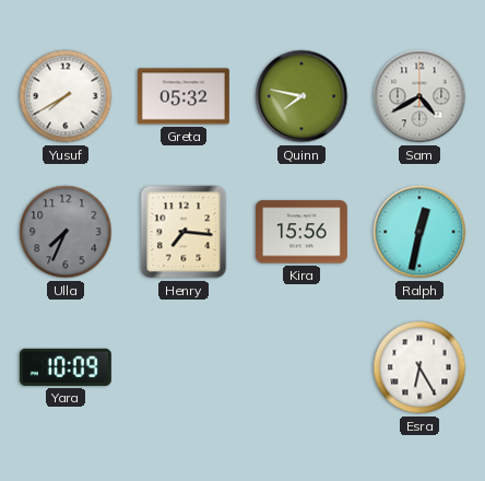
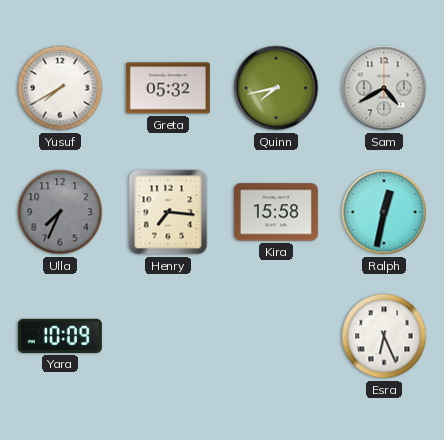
Quinn: 7:47 -> 7:43
Kira: 15:56 -> 15:58
Esra: 6:25 -> 6:26
